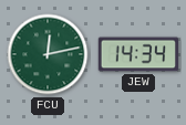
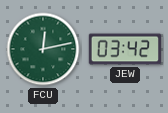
JEW: 14:34 -> 03:42
